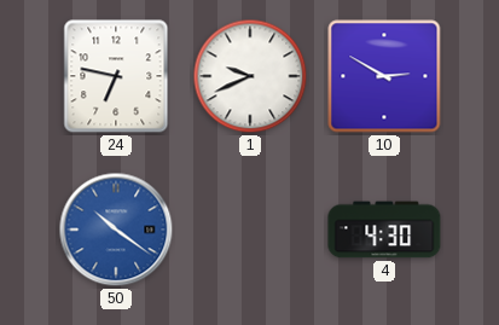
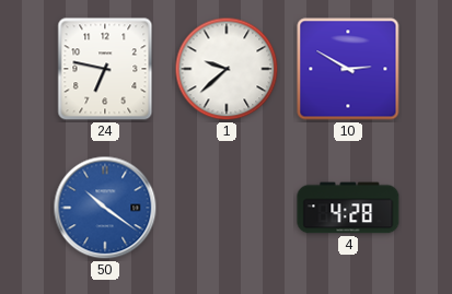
1: 9:41 -> 9:38
4: 4:30 -> 4:28
